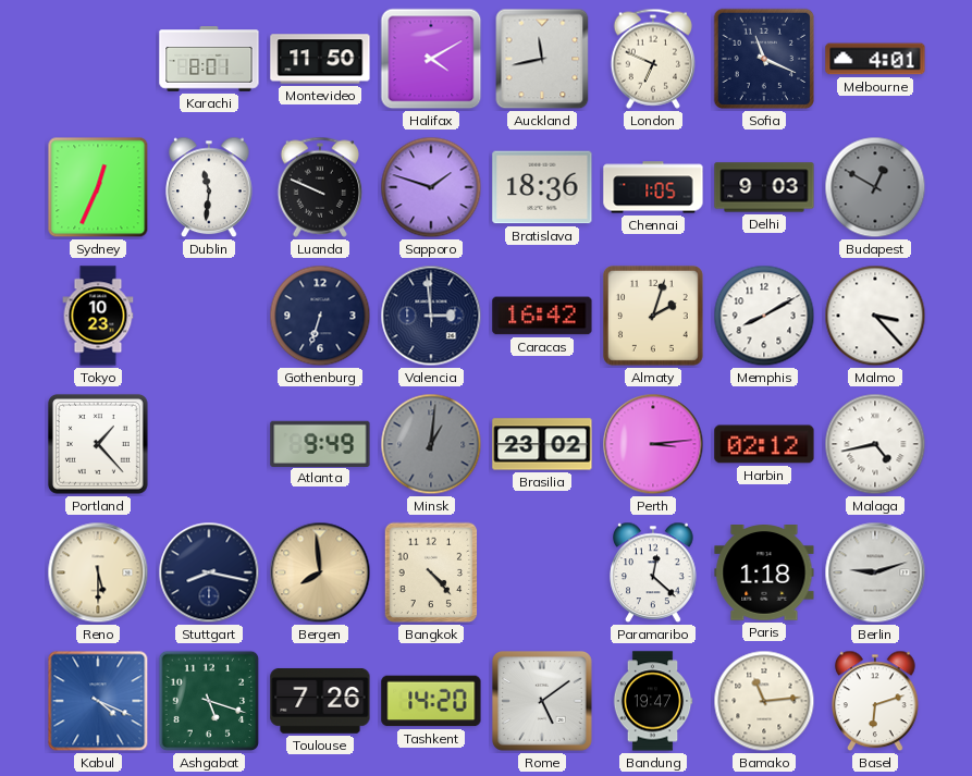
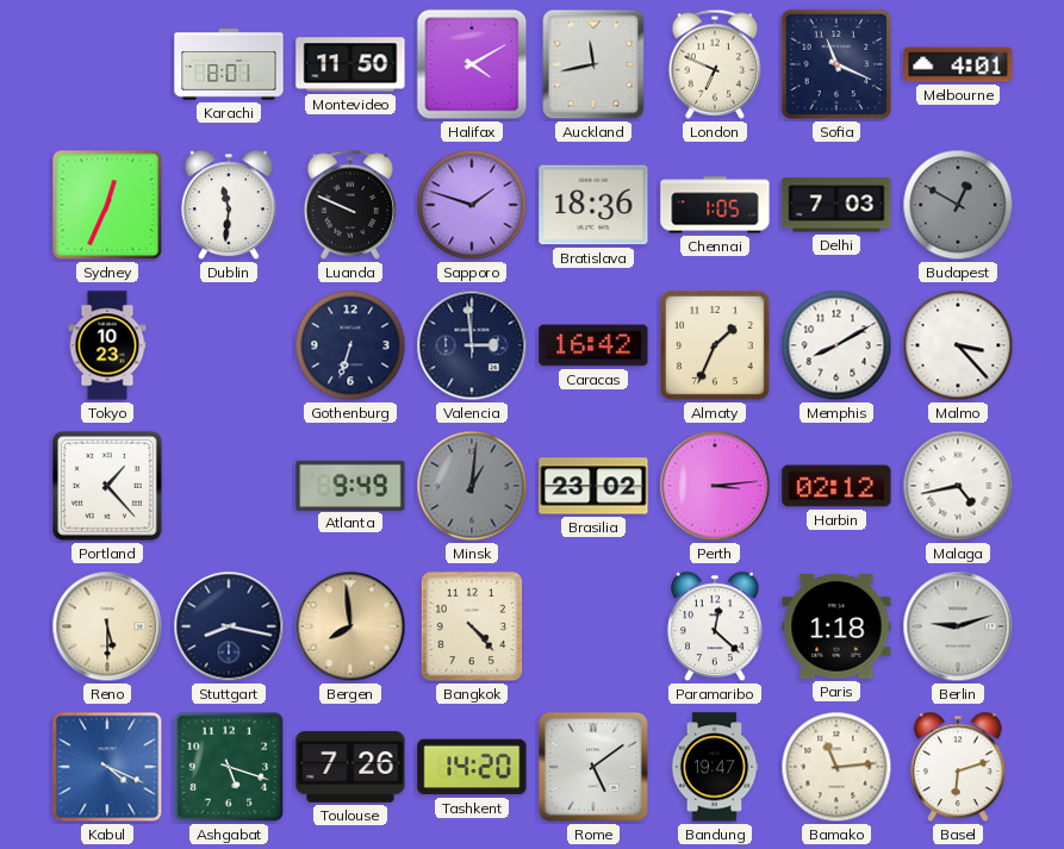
Delhi: 9:03 -> 7:03
Almaty: 2:03 -> 1:34
